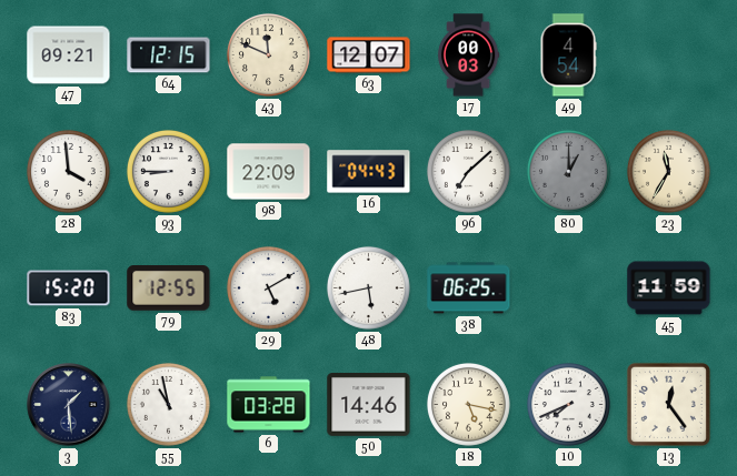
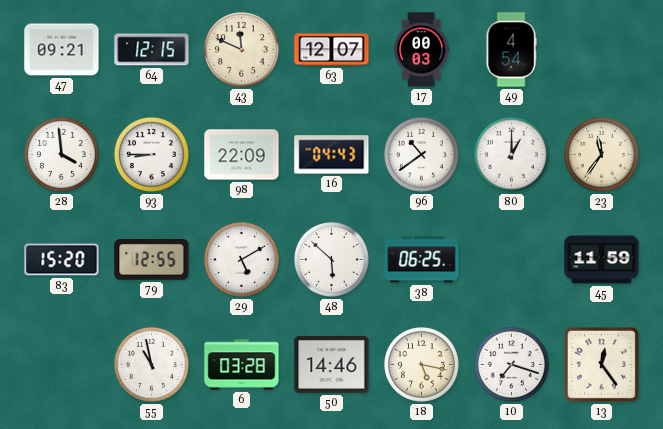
96: 7:08 -> 10:39
80 dial: grey -> white
23: 11:35 -> 11:36
48: 5:43 -> 5:52
3: 1:29 -> none
10: 7:41 -> 7:18
